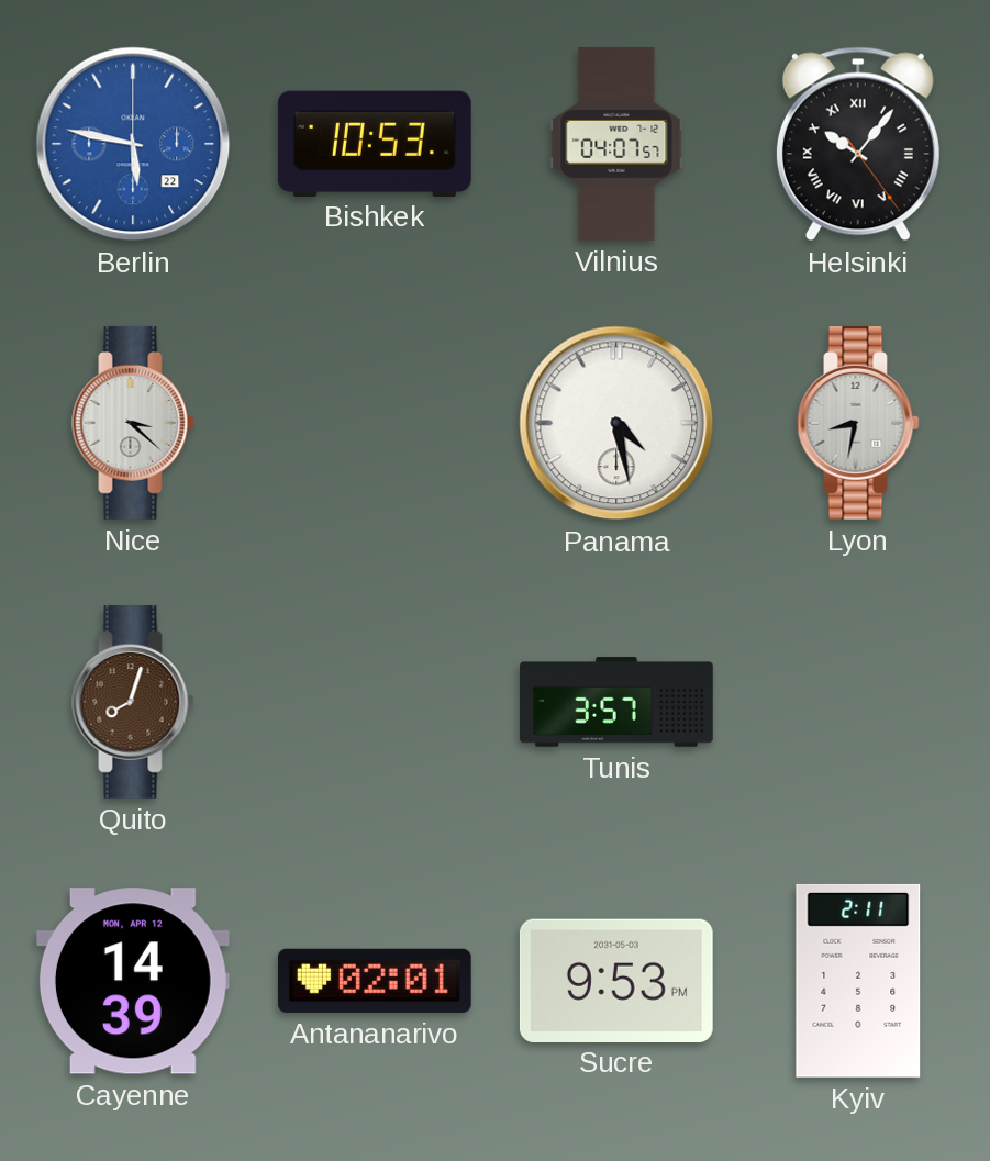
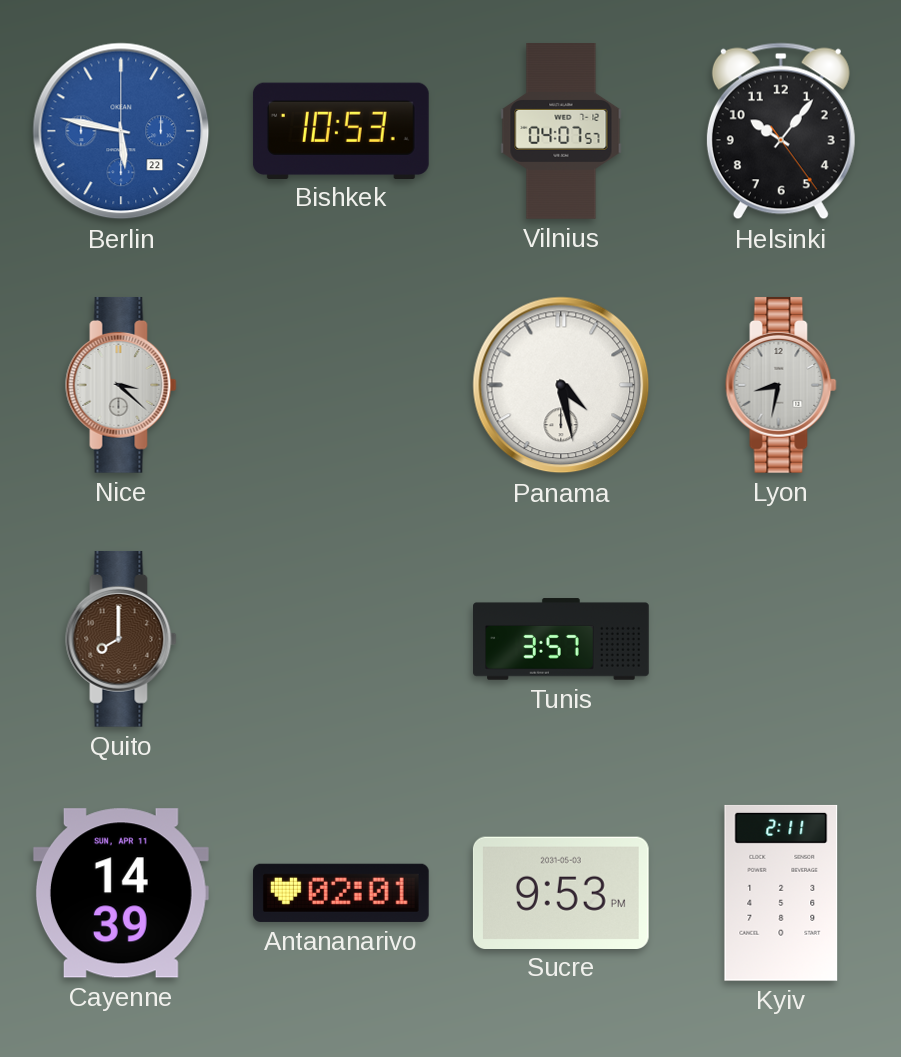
Helsinki numerals: Roman -> Arabic
Quito: 8:03 -> 8:00
Cayenne date: MON, APR 12 -> SUN, APR 11
